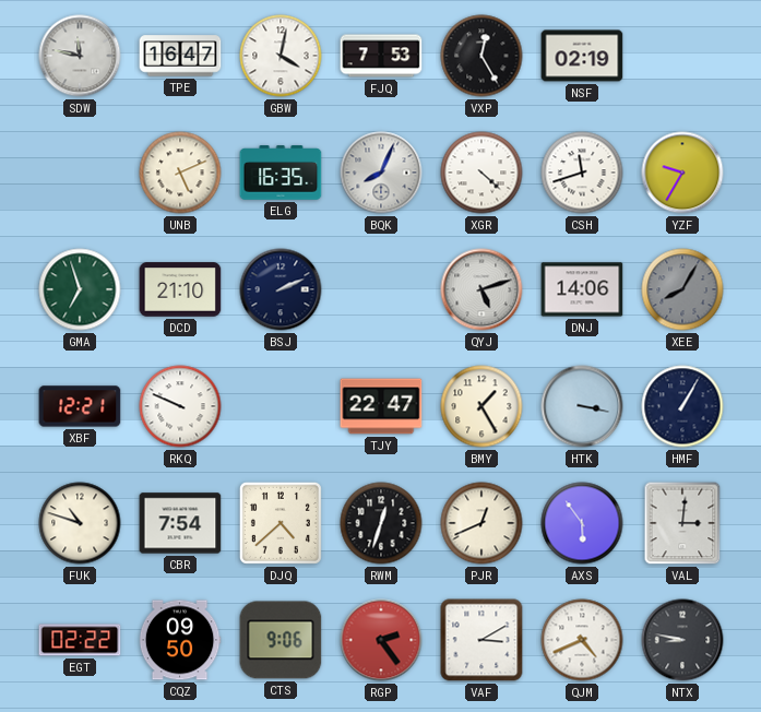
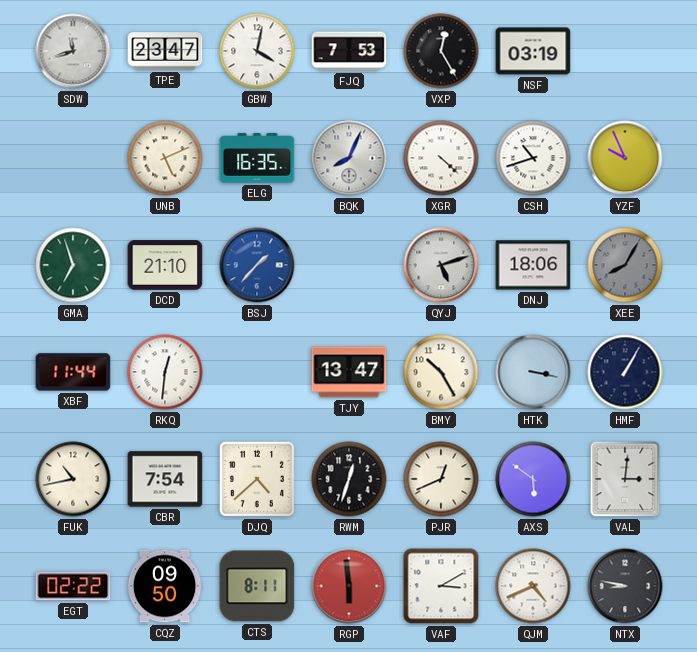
SDW: 11:47 -> 11:42
TPE: 16:47 -> 23:47
NSF: 02:19 -> 03:19
CSH: 11:42 -> 10:42
YZF: 9:35 -> 9:56
BSJ: 2:11 -> 1:37
BSJ dial: navy -> blue
DNJ: 14:06 -> 18:06
XBF: 12:21 -> 11:44
RKQ: 9:49 -> 12:31
TJY: 22:47 -> 13:47
BMY: 1:25 -> 10:25
FUK: 10:48 -> 10:43
AXS: 5:54 -> 5:51
CTS: 9:06 -> 8:11
RGP: 2:24 -> 5:59
